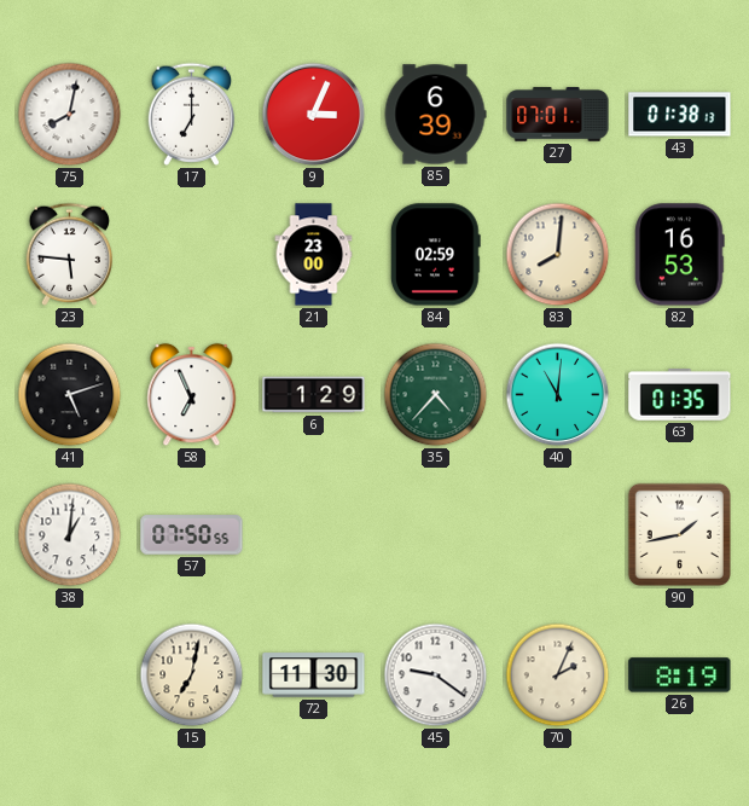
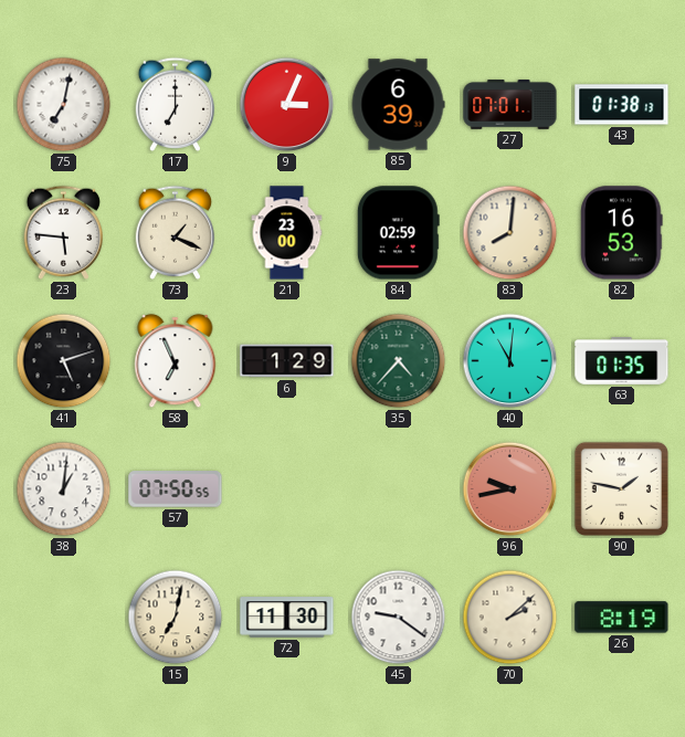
75: 8:02 -> 7:02
73: none -> 1:19
96: none -> 9:43
90: 1:43 -> 1:47
70: 2:04 -> 2:08
